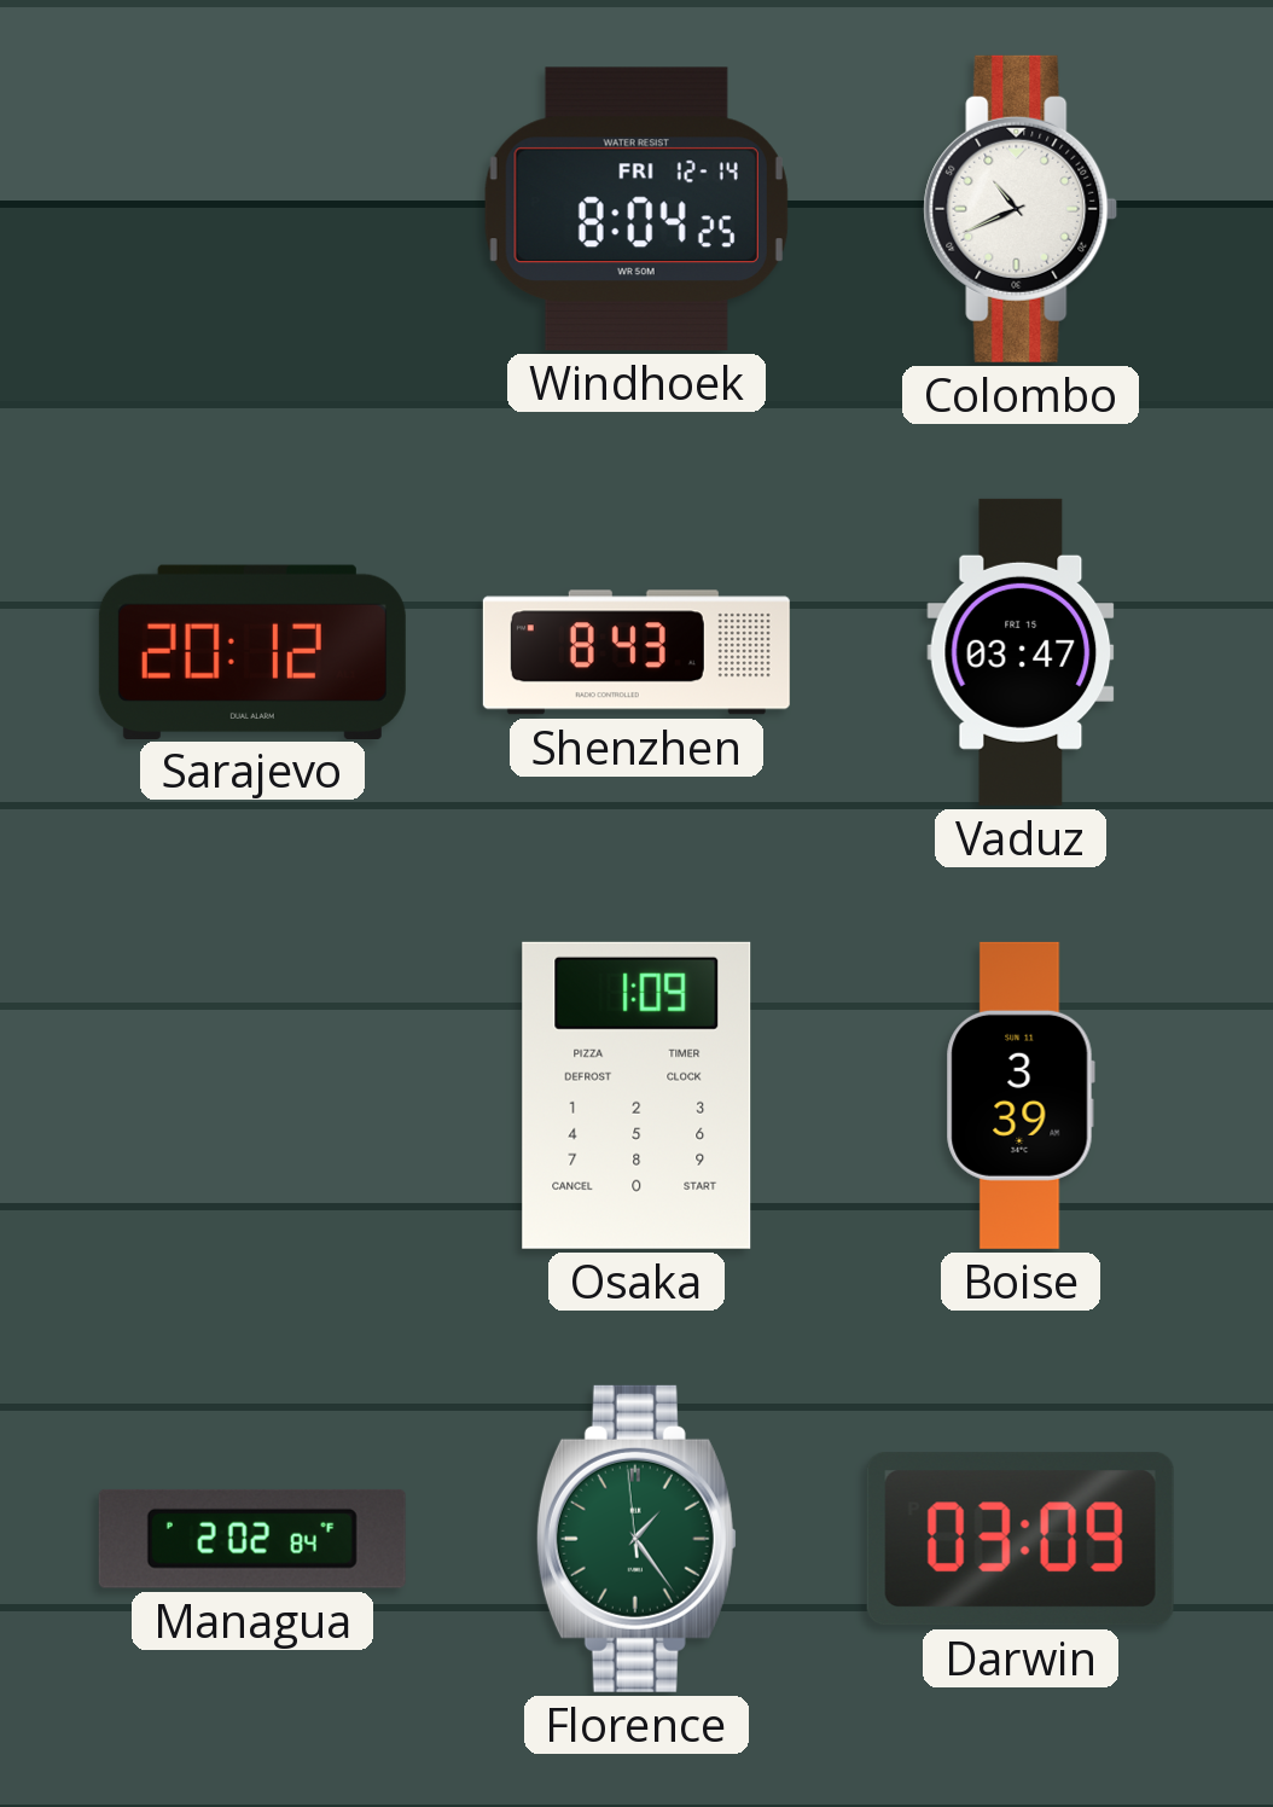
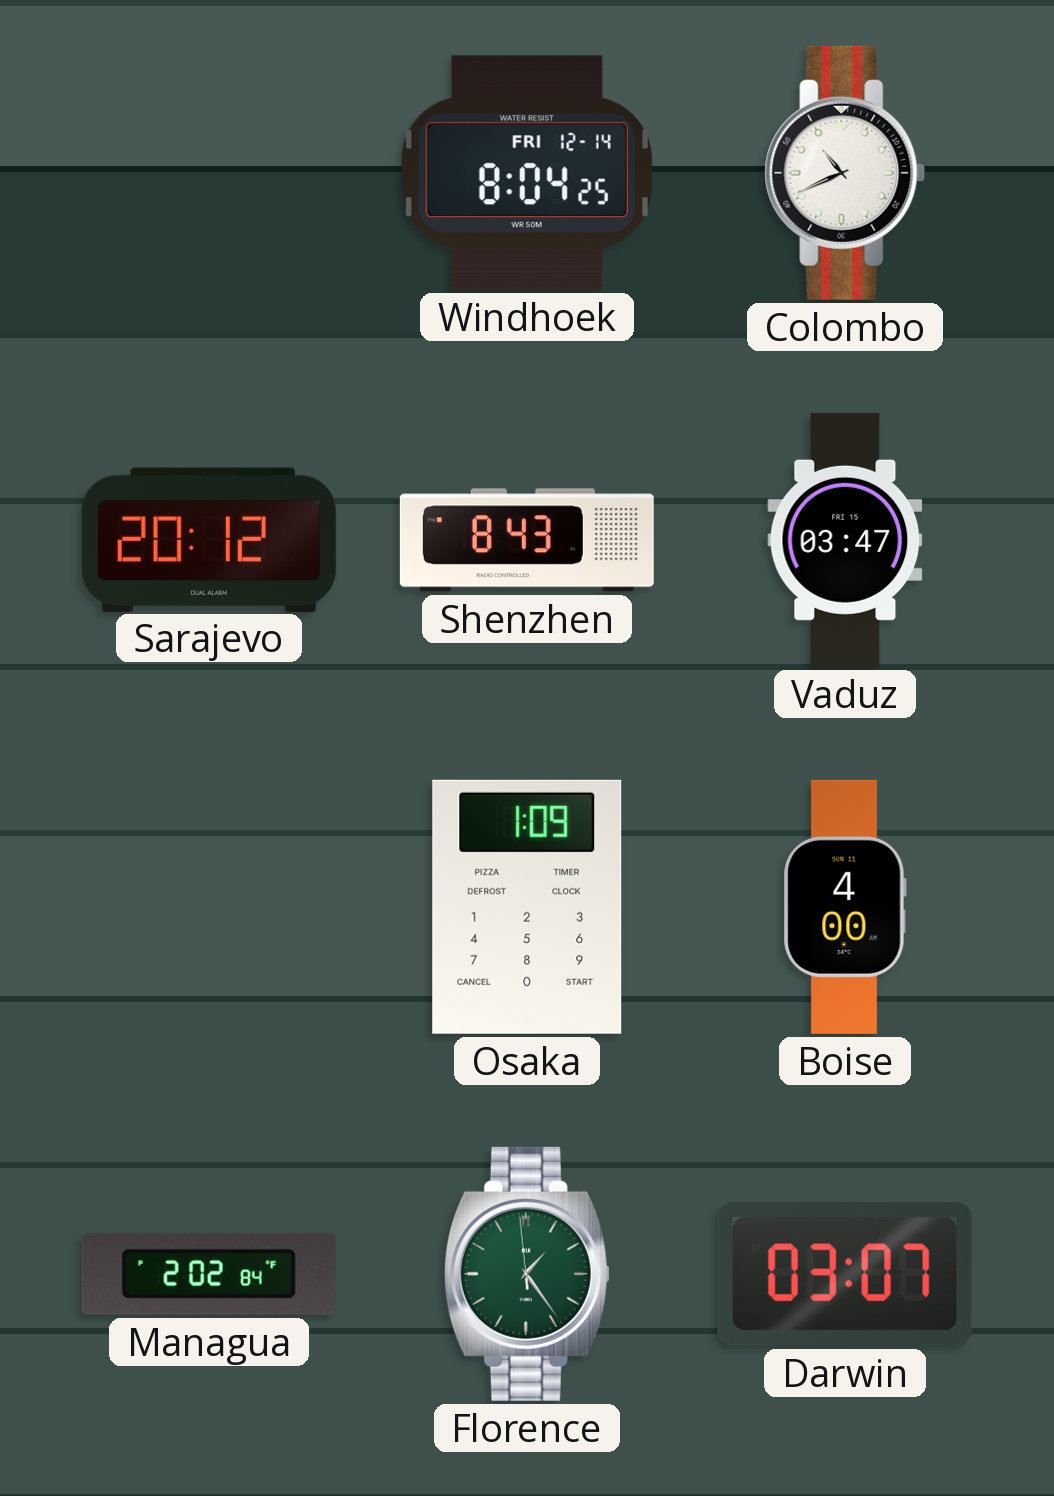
Boise: 3:39 -> 4:00
Darwin: 03:09 -> 03:07
